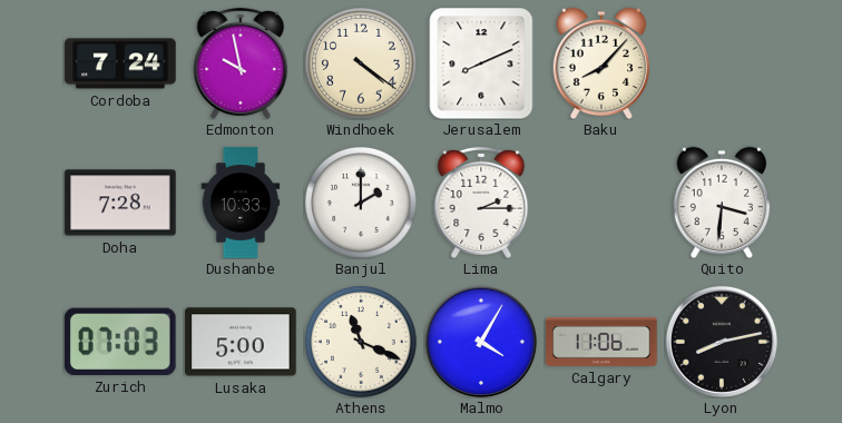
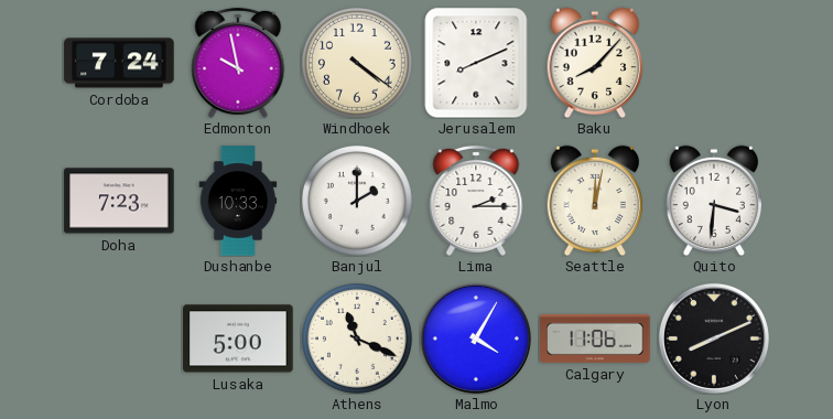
Doha: 7:28 -> 7:23
Seattle: none -> 12:02
Zurich: 07:03 -> none
Lyon: 8:13 -> 8:11
